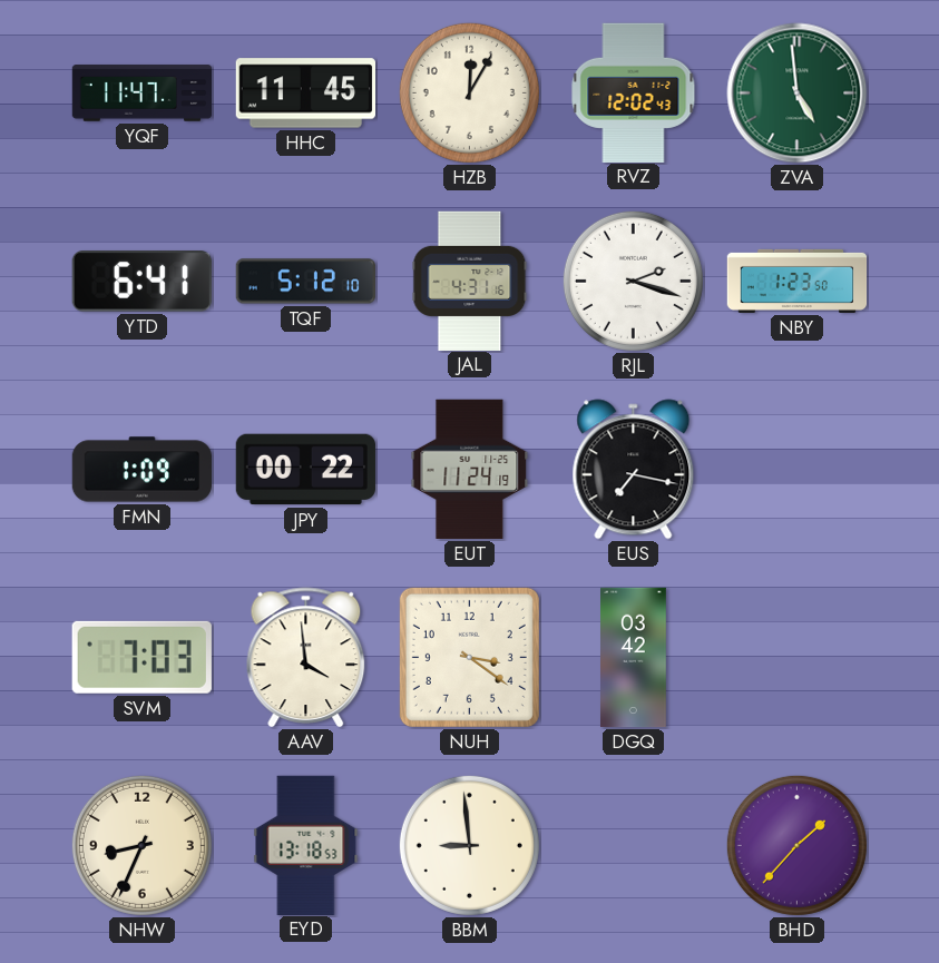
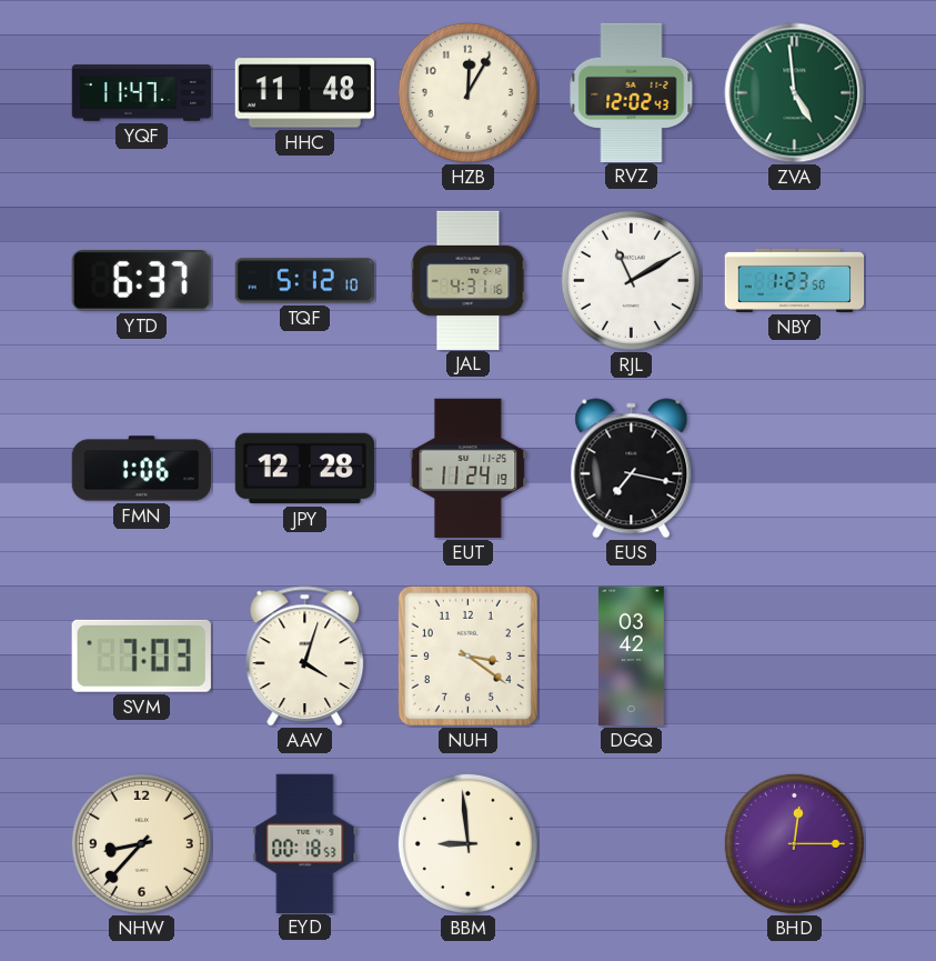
HHC: 11:45 -> 11:48
YTD: 6:41 -> 6:37
RJL: 2:18 -> 11:10
FMN: 1:09 -> 1:06
JPY: 00:22 -> 12:28
AAV: 3:59 -> 4:03
NHW: 8:34 -> 8:37
EYD: 13:18 -> 00:18
BHD: 1:37 -> 12:15
